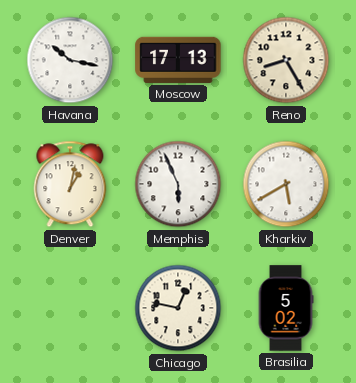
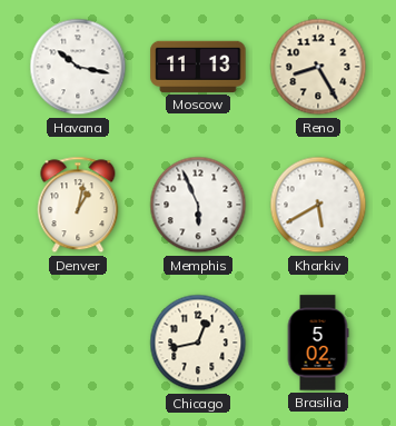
Moscow: 17:13 -> 11:13
Chicago: 12:47 -> 12:43
